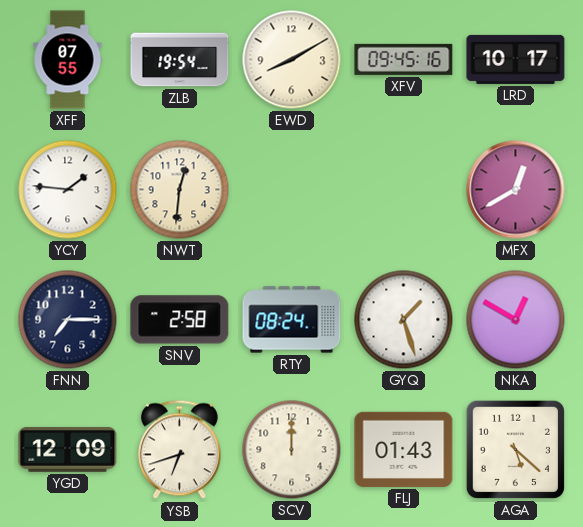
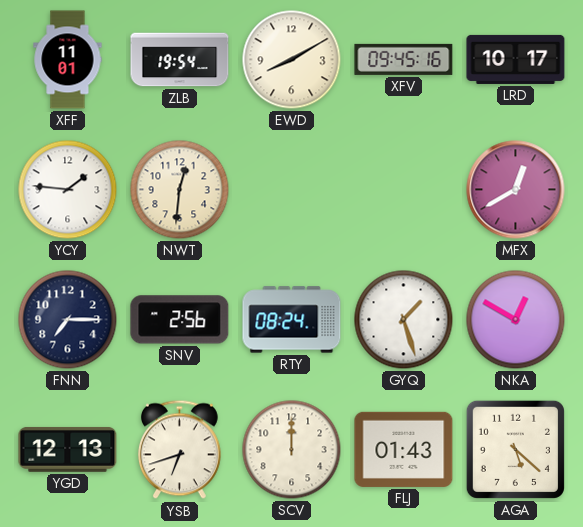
XFF: 07:55 -> 11:01
SNV: 2:58 -> 2:56
YGD: 12:09 -> 12:13
